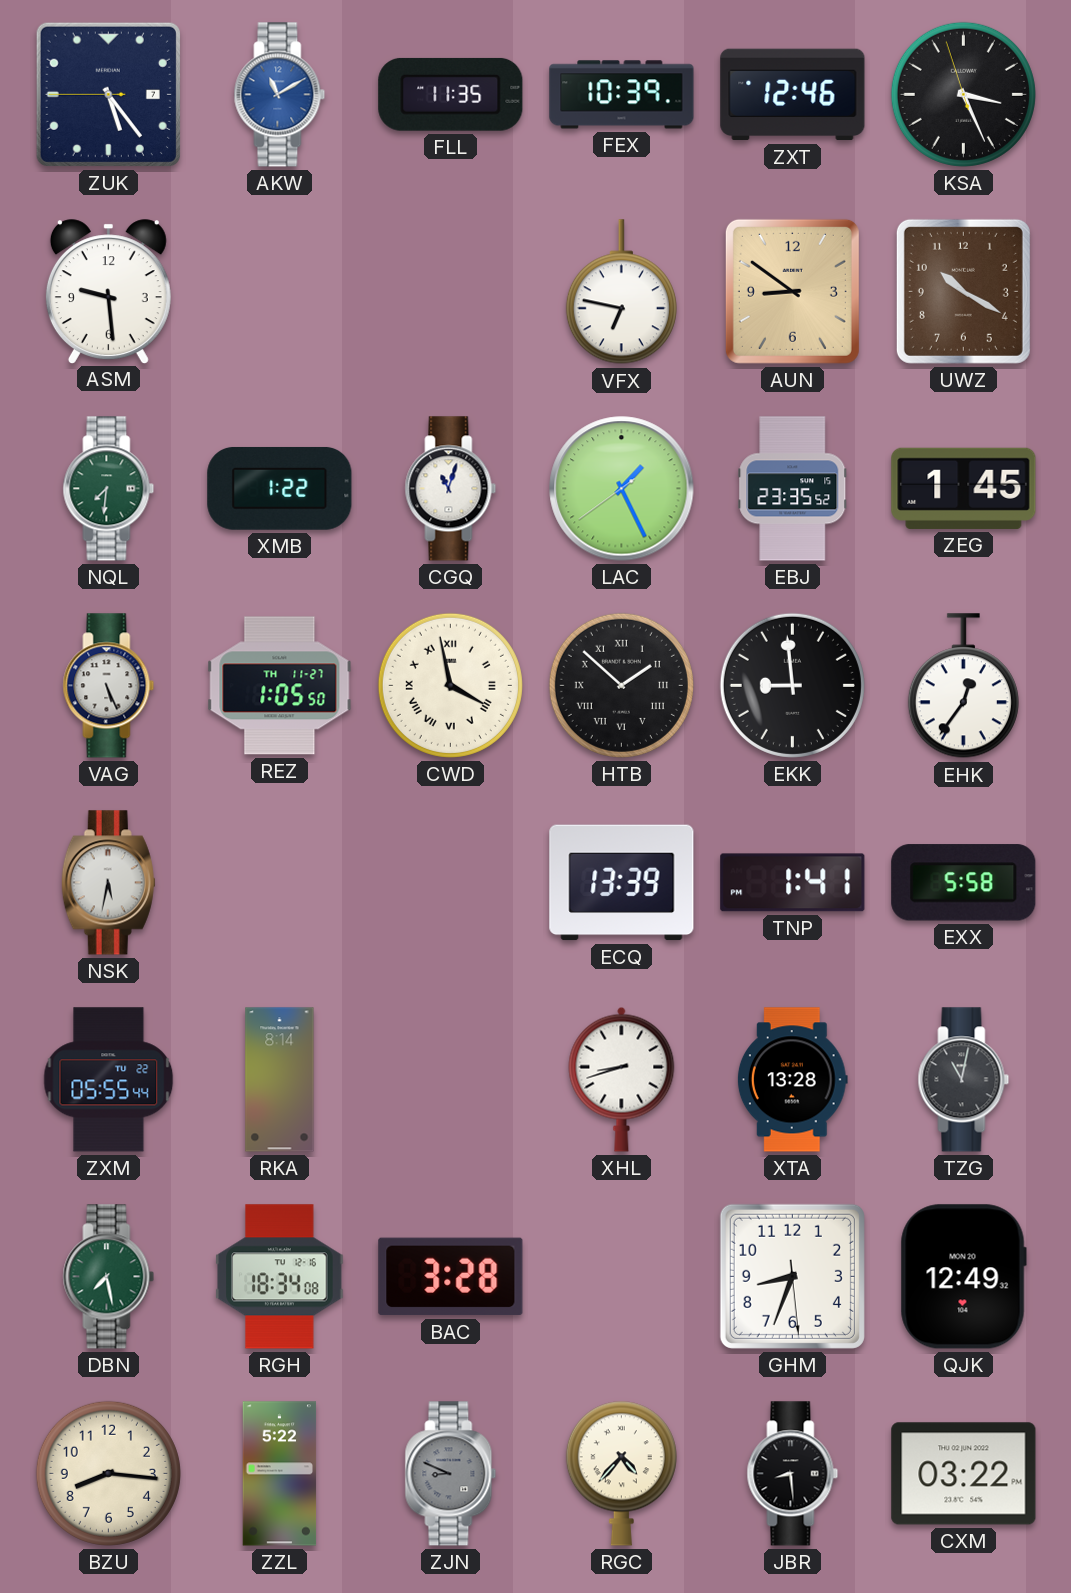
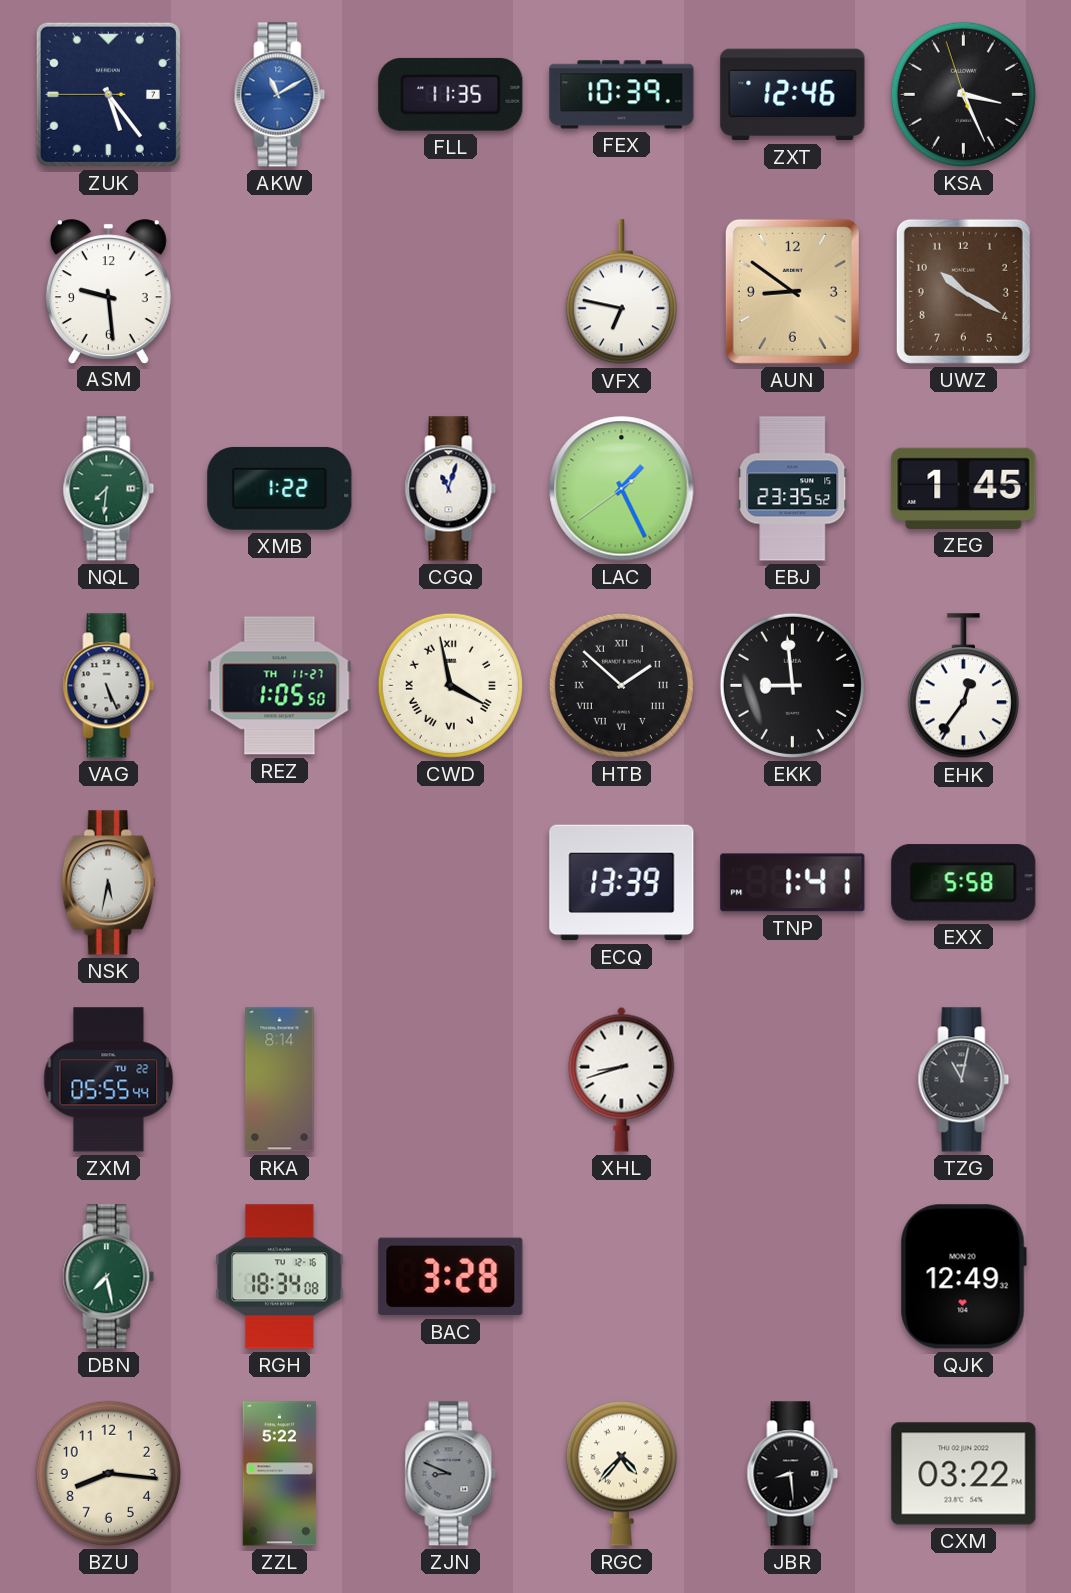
XTA: 13:28 -> none
GHM: 8:33 -> none
